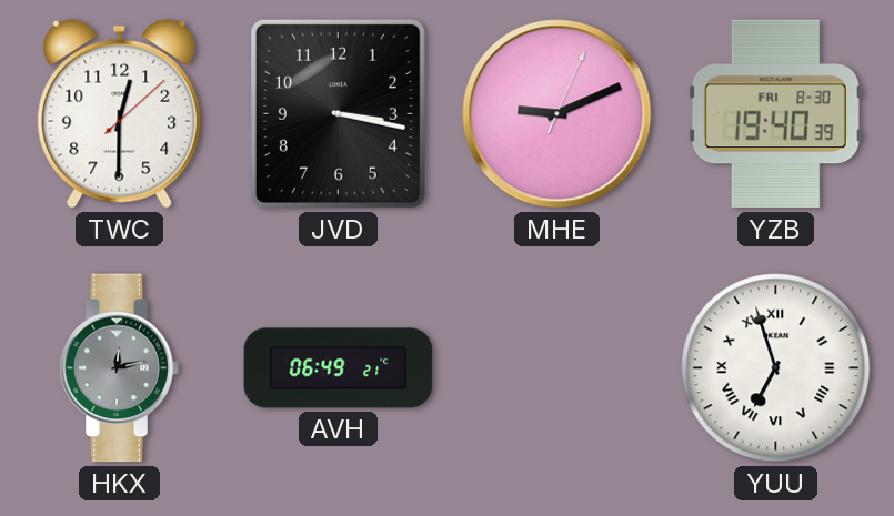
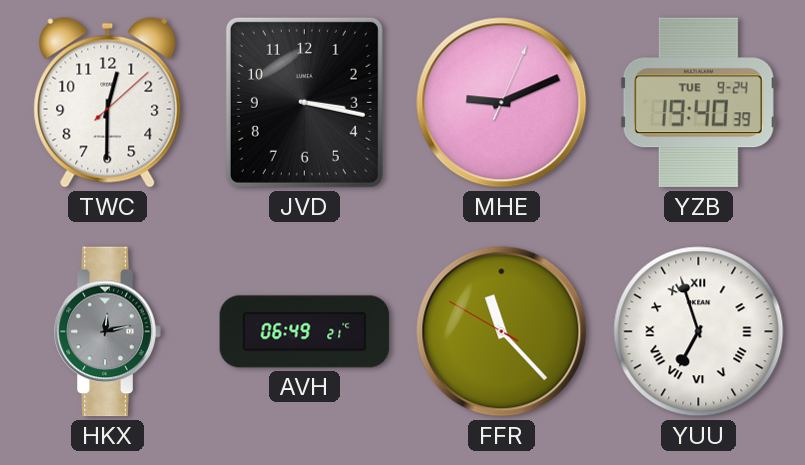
YZB date: FRI 8-30 -> TUE 9-24
FFR: none -> 11:22
